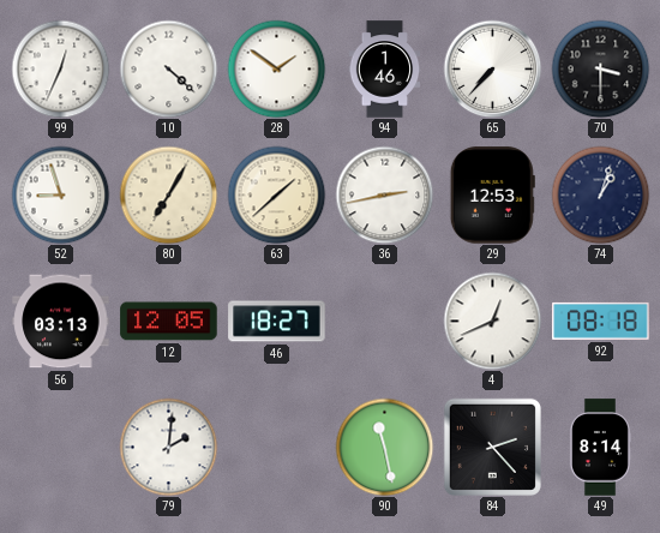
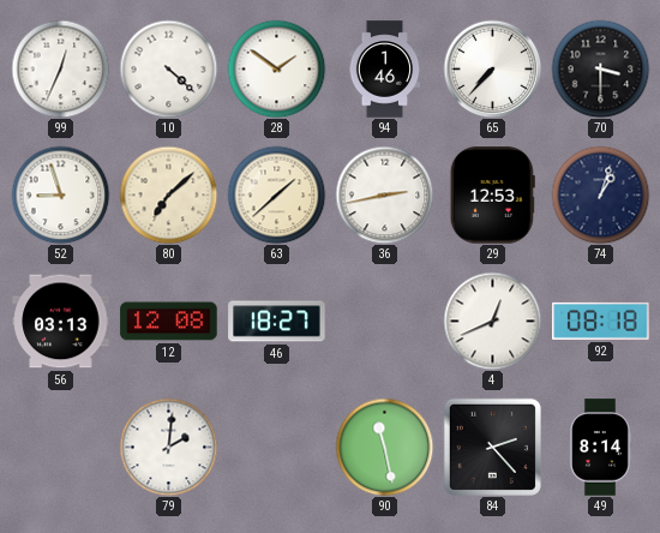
80: 7:05 -> 7:08
12: 12:05 -> 12:08
